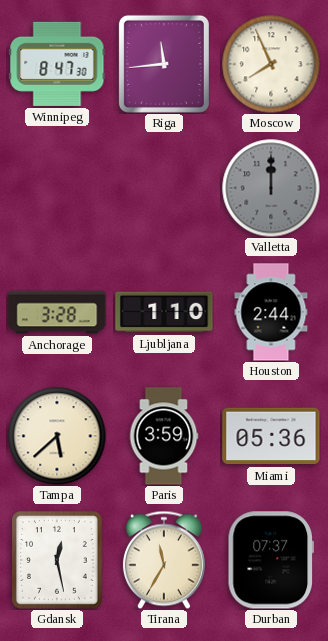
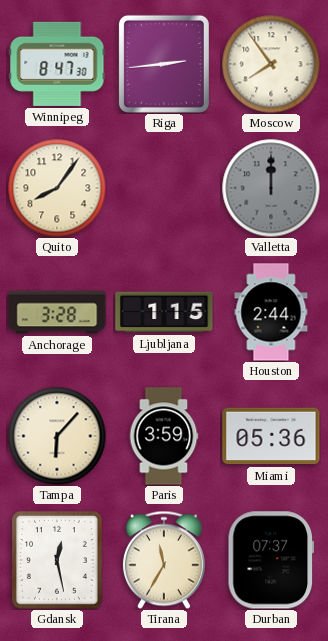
Riga: 11:44 -> 2:44
Moscow: 7:56 -> 7:54
Quito: none -> 8:06
Ljubljana: 1:10 -> 1:15
Tampa: 5:38 -> 6:07
